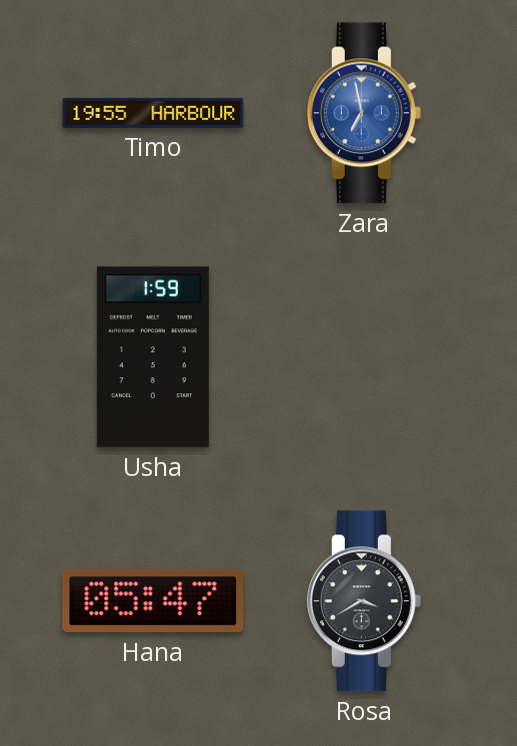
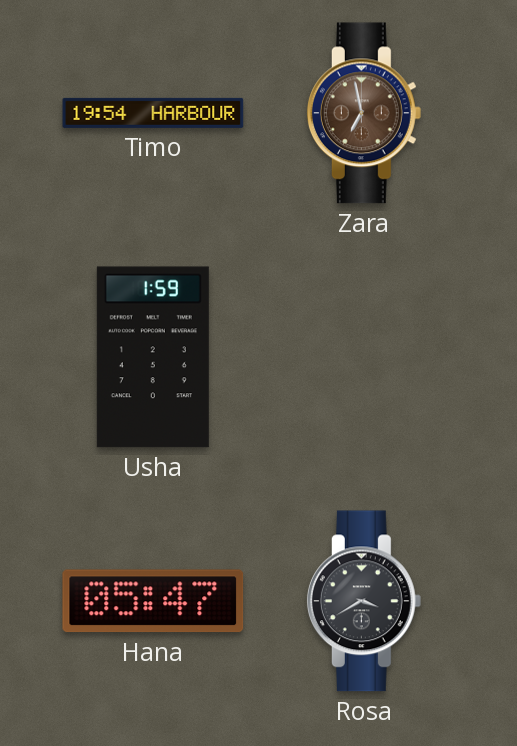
Timo: 19:55 -> 19:54
Zara dial: blue -> brown
